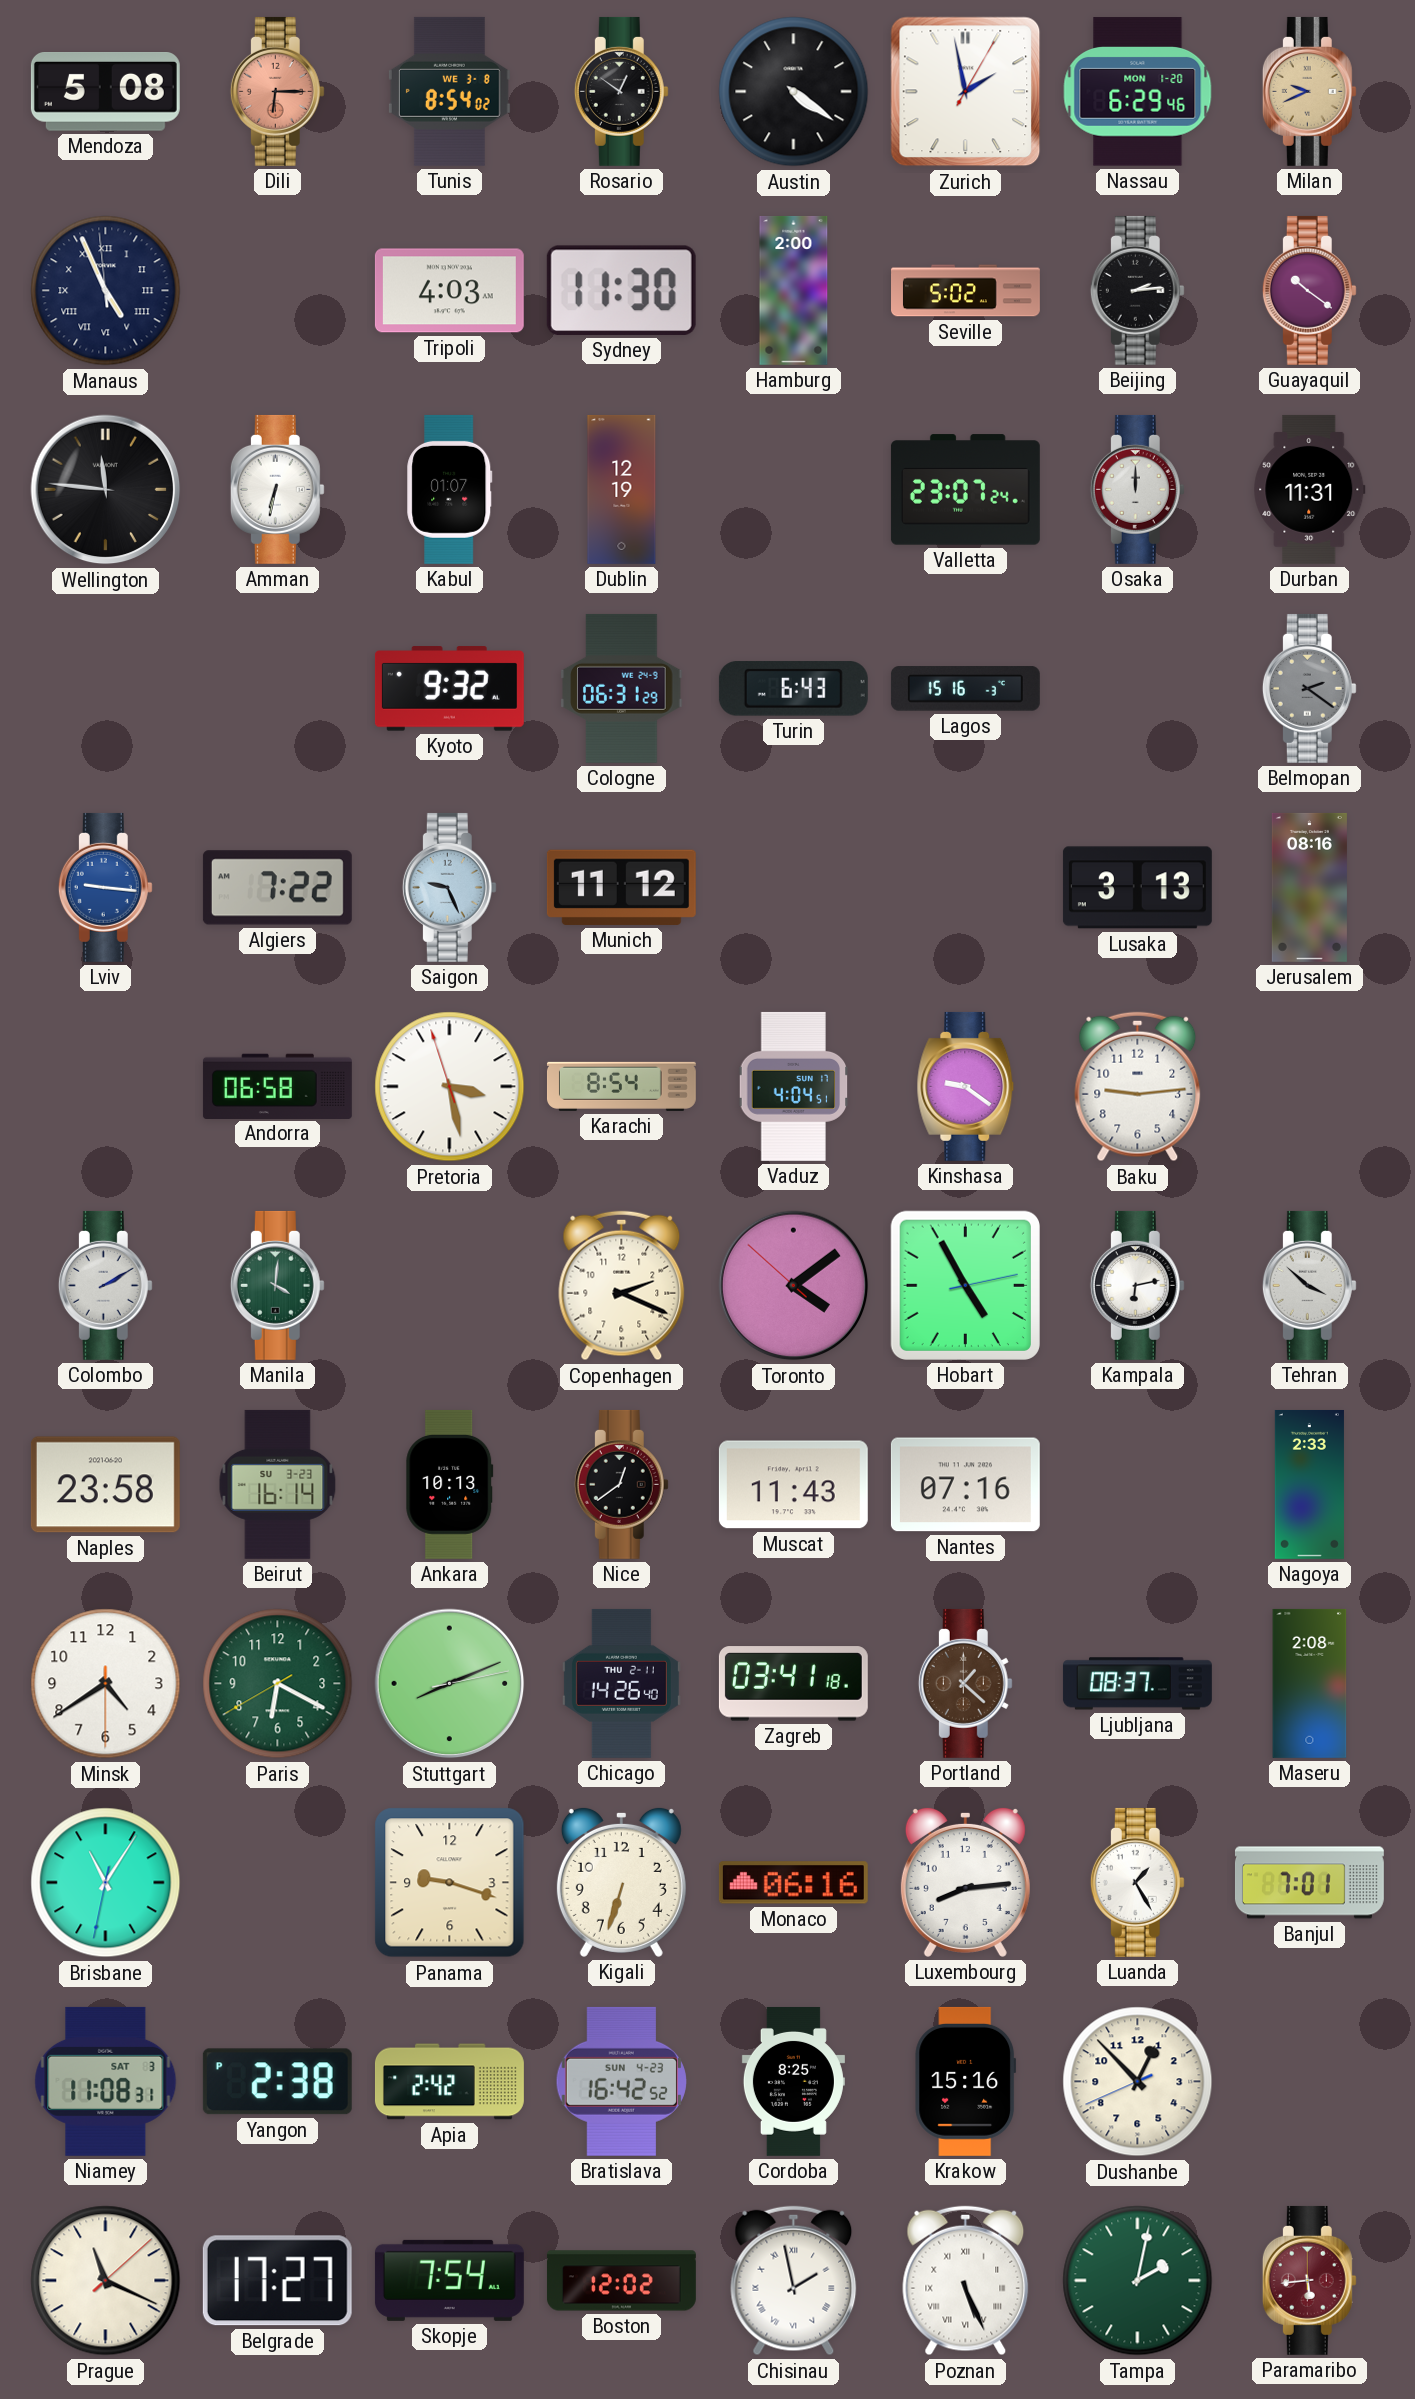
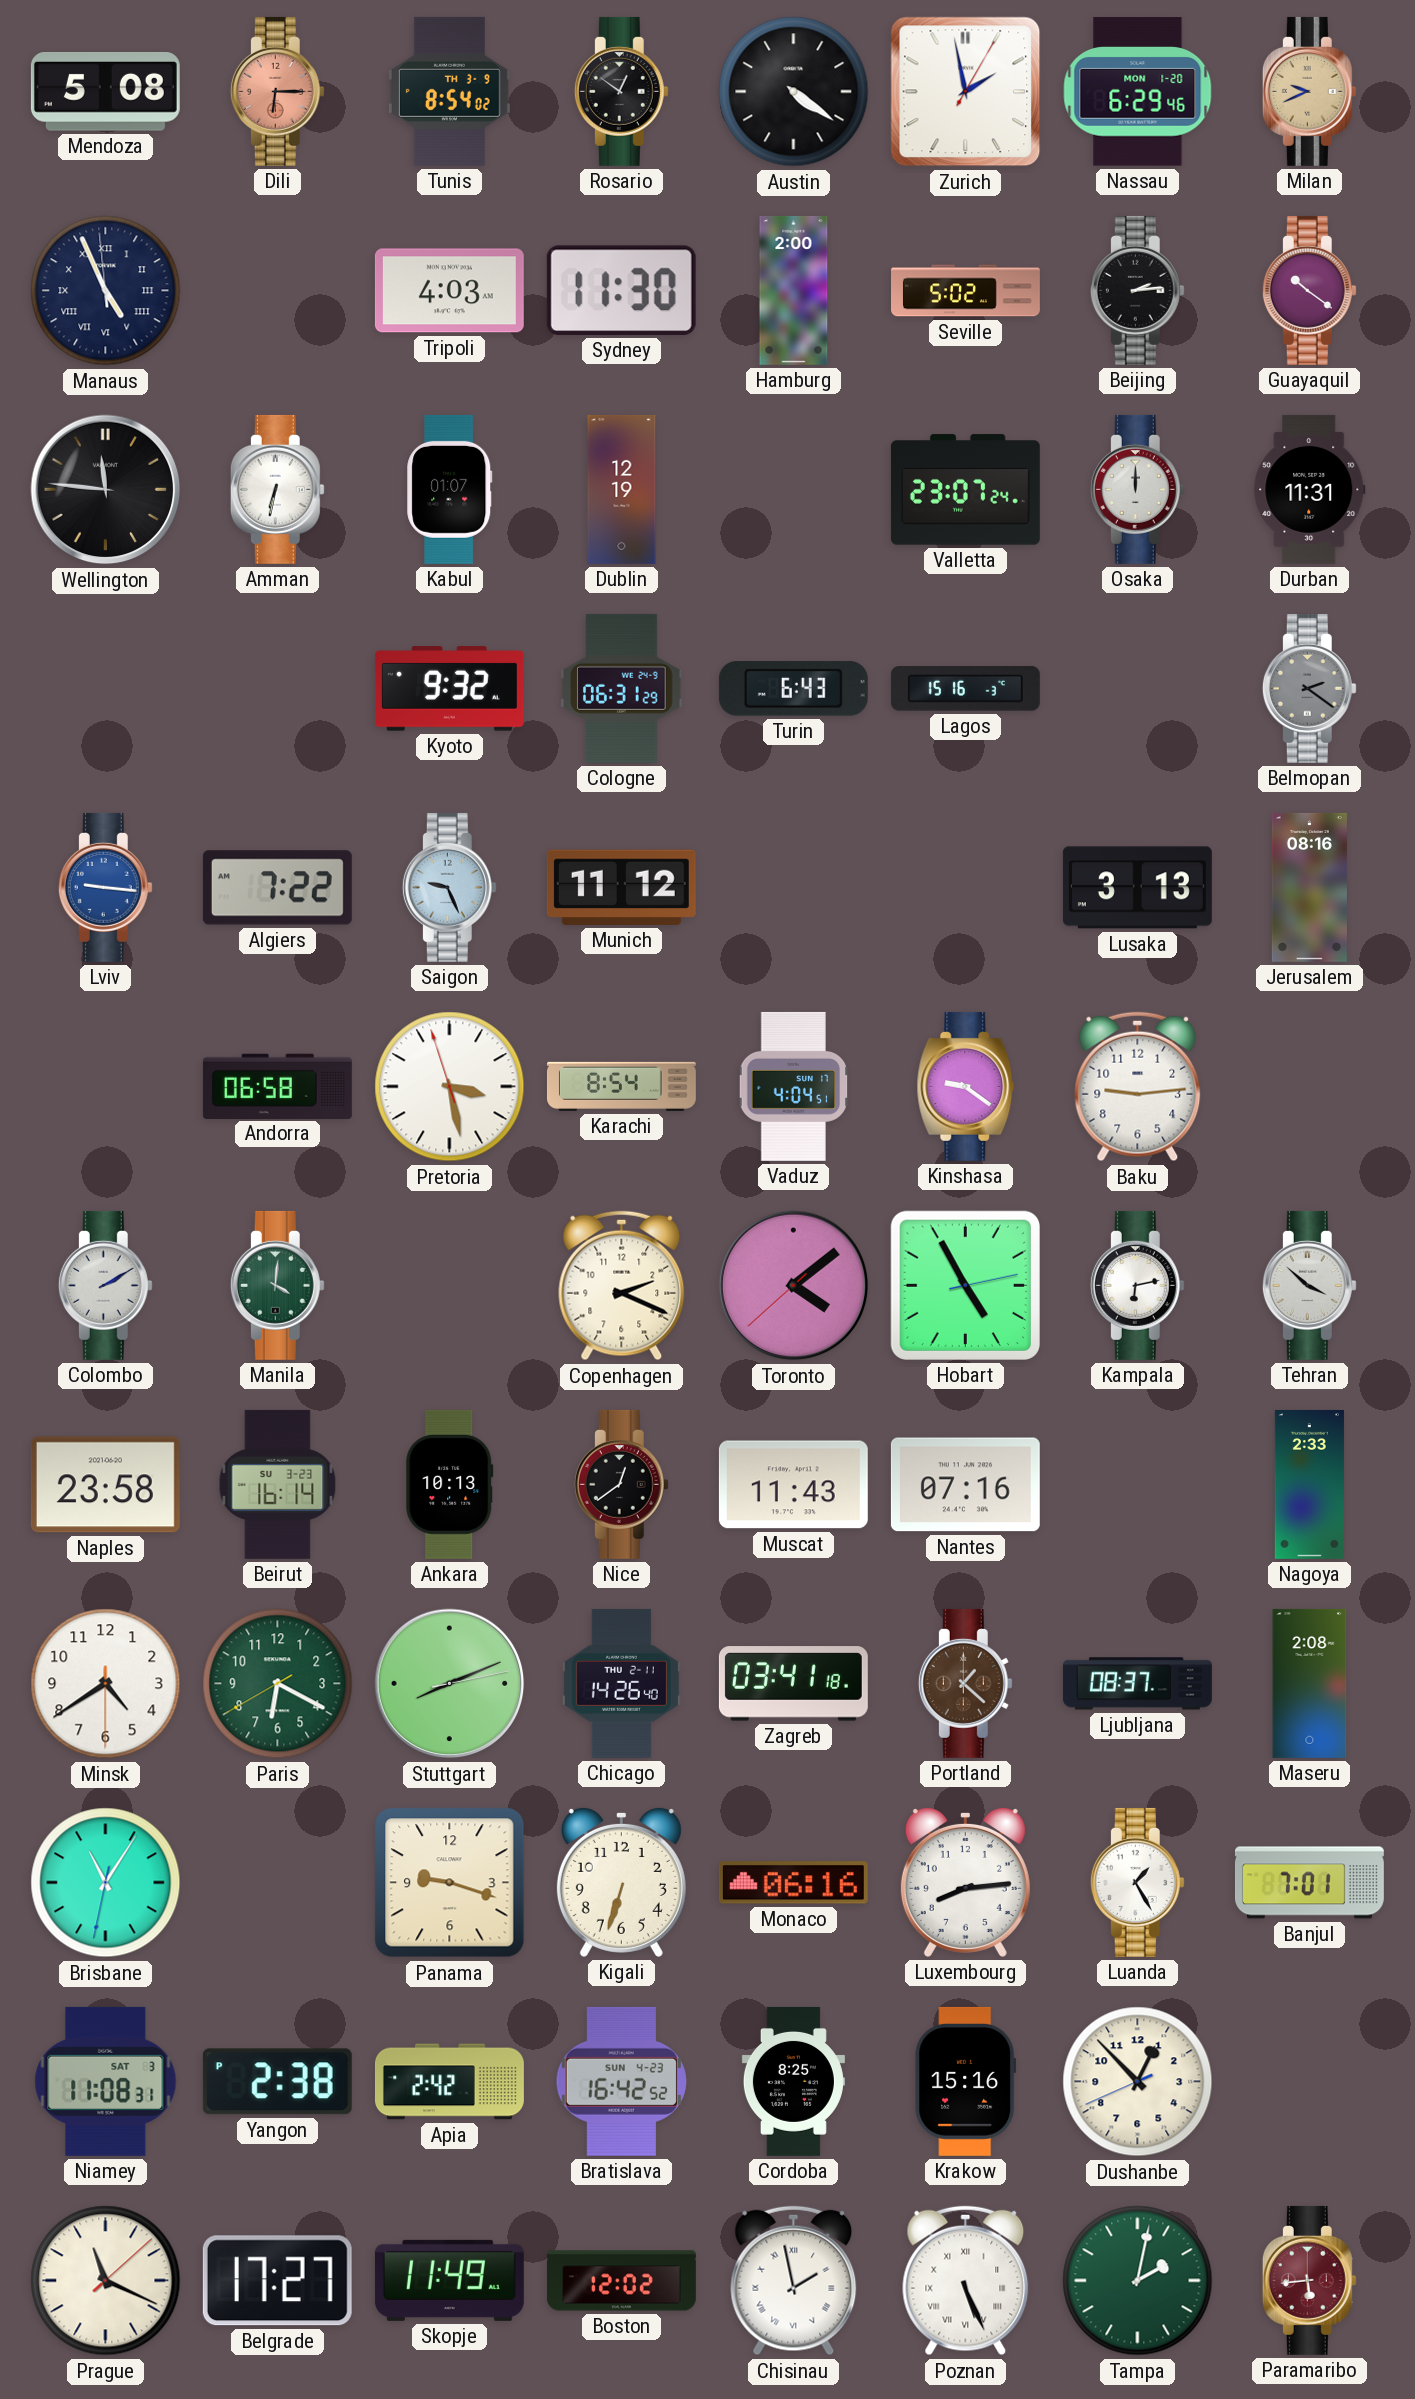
Tunis date: WE 3-8 -> TH 3-9
Toronto: 4:08:52 -> 4:08:38
Skopje: 7:54 -> 11:49
